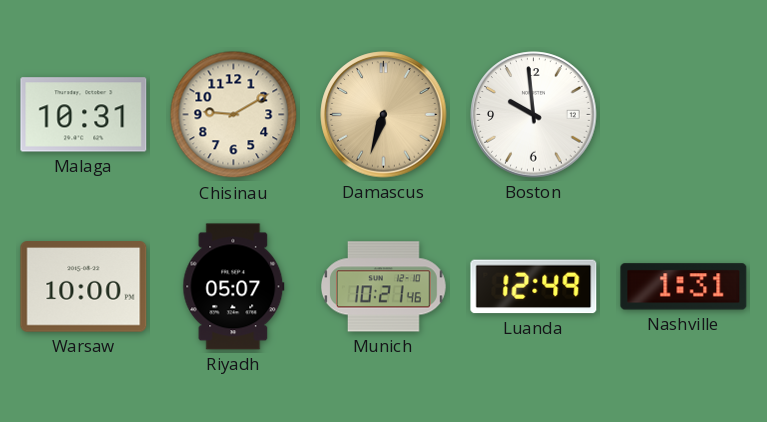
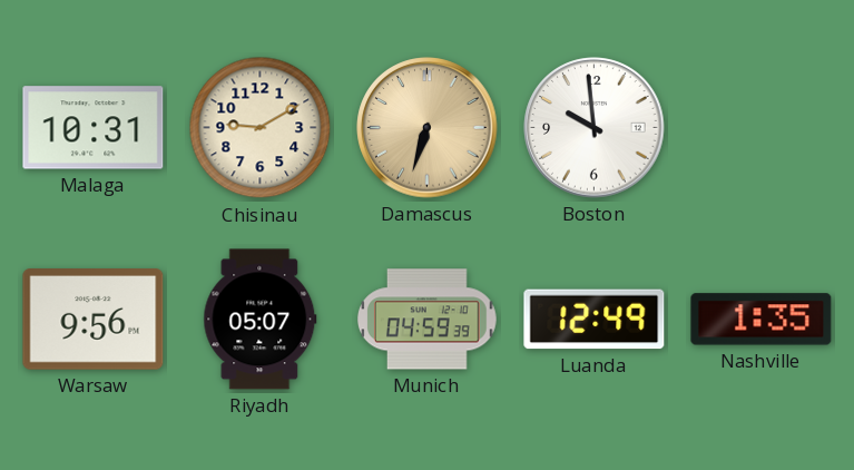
Warsaw: 10:00 -> 9:56
Munich: 10:21 -> 04:59
Nashville: 1:31 -> 1:35
